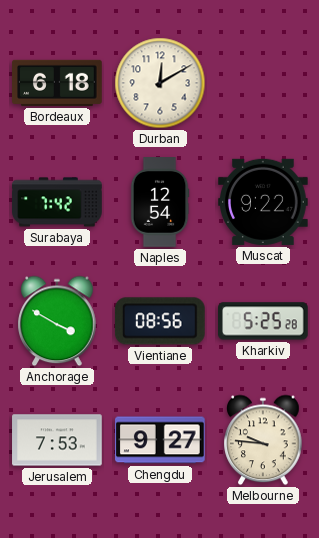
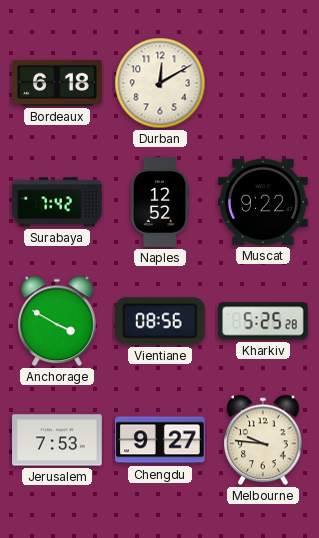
Naples: 12:54 -> 12:52
